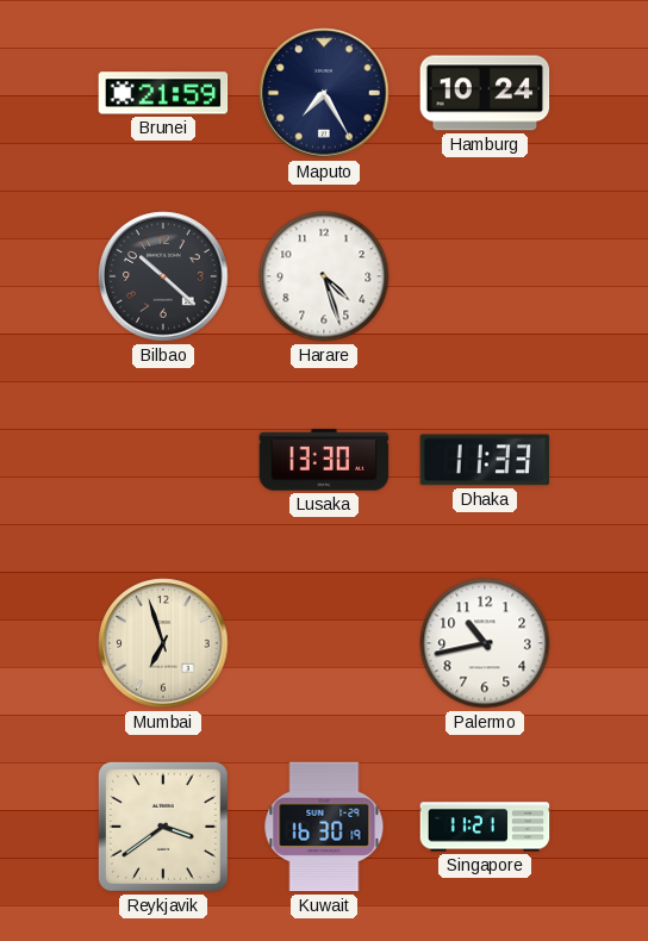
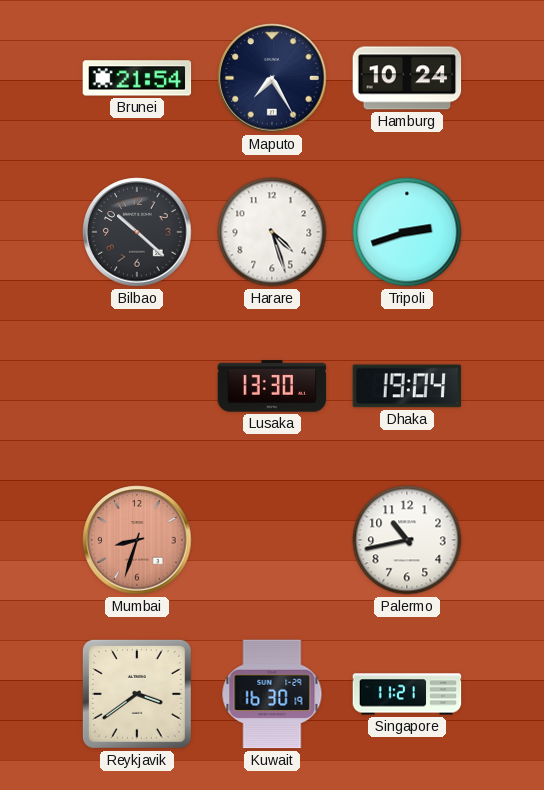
Brunei: 21:59 -> 21:54
Tripoli: none -> 2:42
Dhaka: 11:33 -> 19:04
Mumbai: 6:57 -> 8:33
Mumbai dial: cream -> salmon
